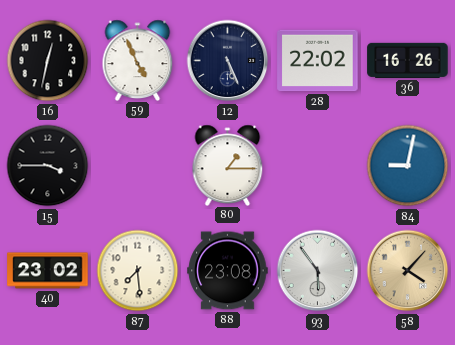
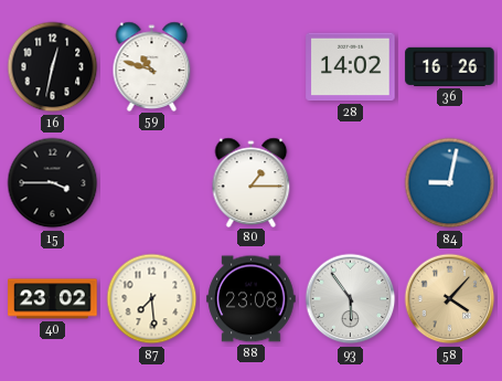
59: 4:56 -> 10:48
12: 5:26 -> none
28: 22:02 -> 14:02
